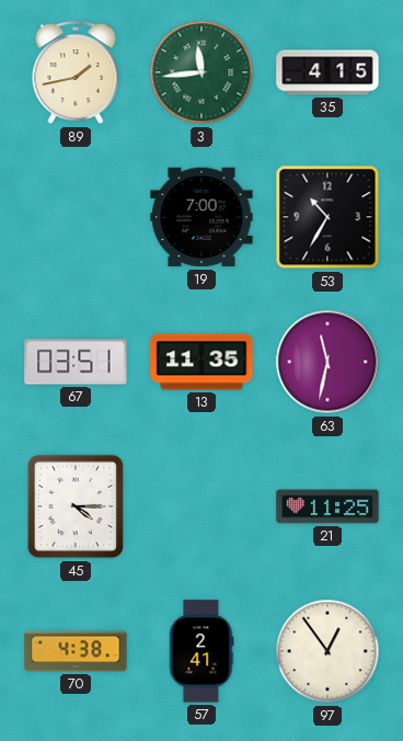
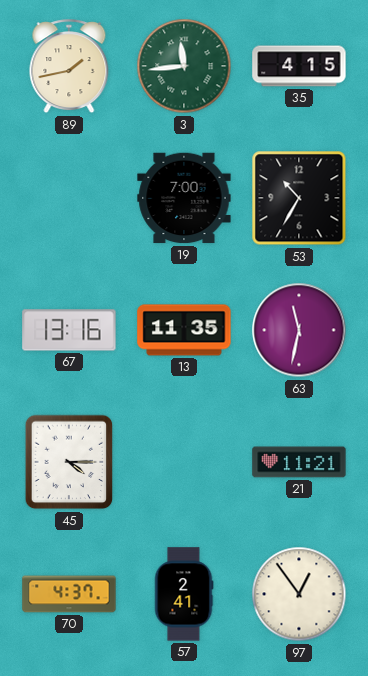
67: 03:51 -> 13:16
21: 11:25 -> 11:21
70: 4:38 -> 4:37
